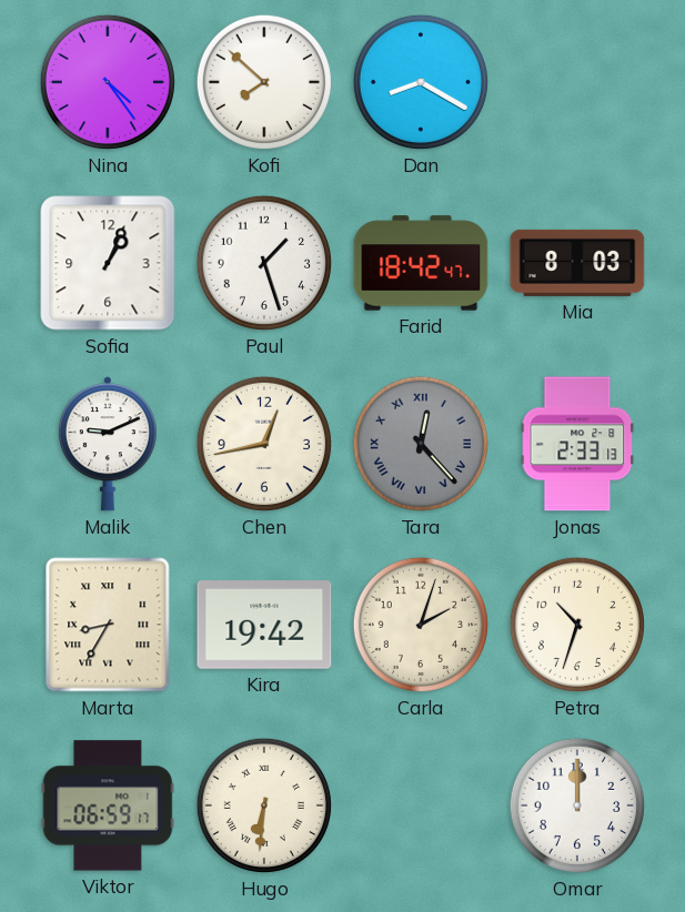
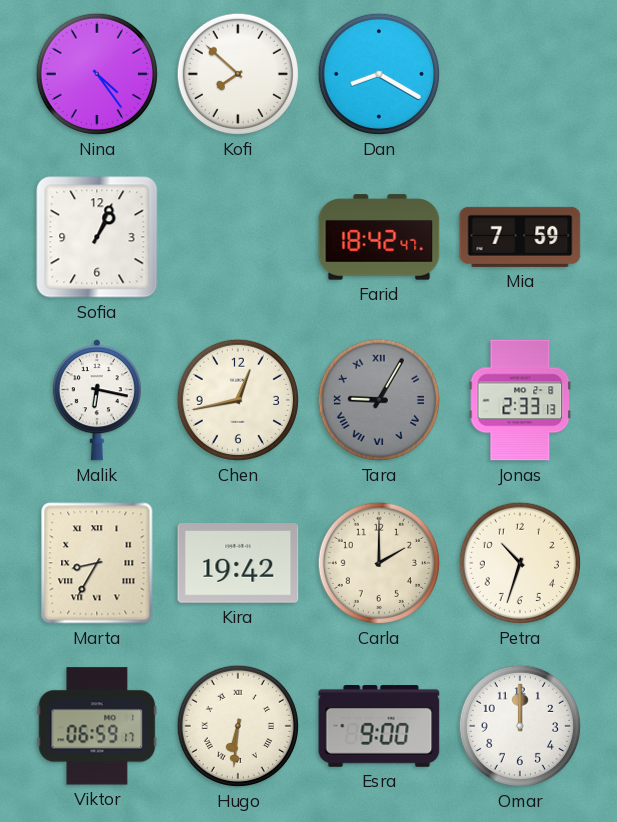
Paul: 1:27 -> none
Mia: 8:03 -> 7:59
Malik: 9:11 -> 6:17
Tara: 12:23 -> 9:05
Carla: 2:03 -> 2:00
Esra: none -> 9:00
